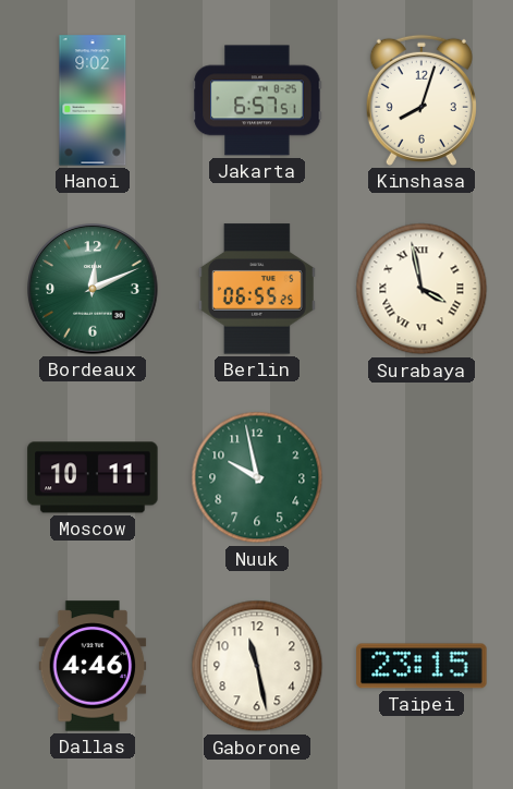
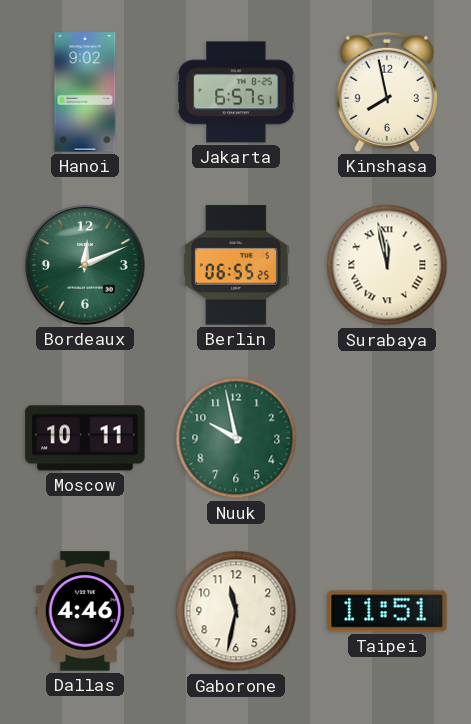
Kinshasa: 8:03 -> 7:58
Surabaya: 3:58 -> 11:58
Gaborone: 11:28 -> 11:32
Taipei: 23:15 -> 11:51
